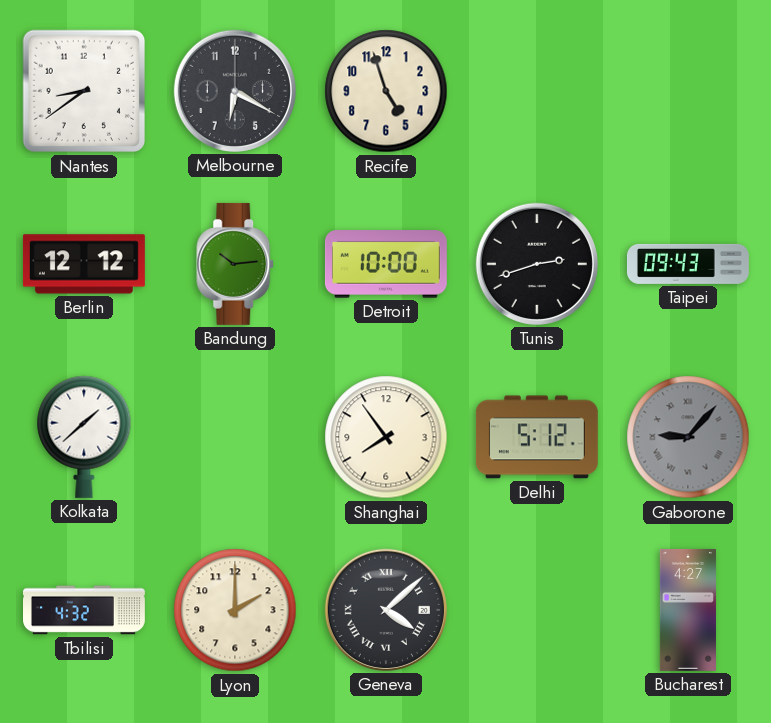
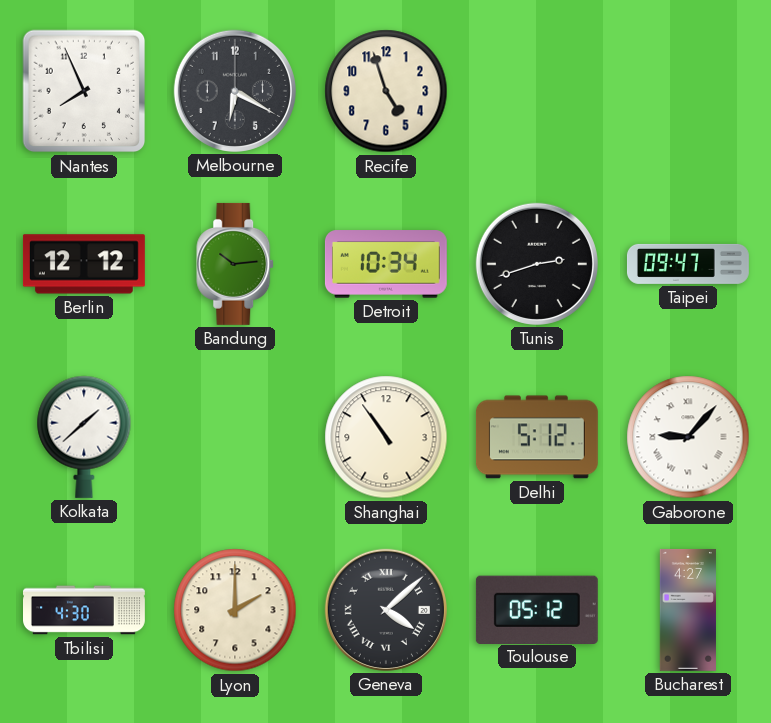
Nantes: 8:39 -> 7:56
Detroit: 10:00 -> 10:34
Taipei: 09:43 -> 09:47
Shanghai: 7:54 -> 10:54
Gaborone dial: grey -> white
Tbilisi: 4:32 -> 4:30
Toulouse: none -> 05:12
